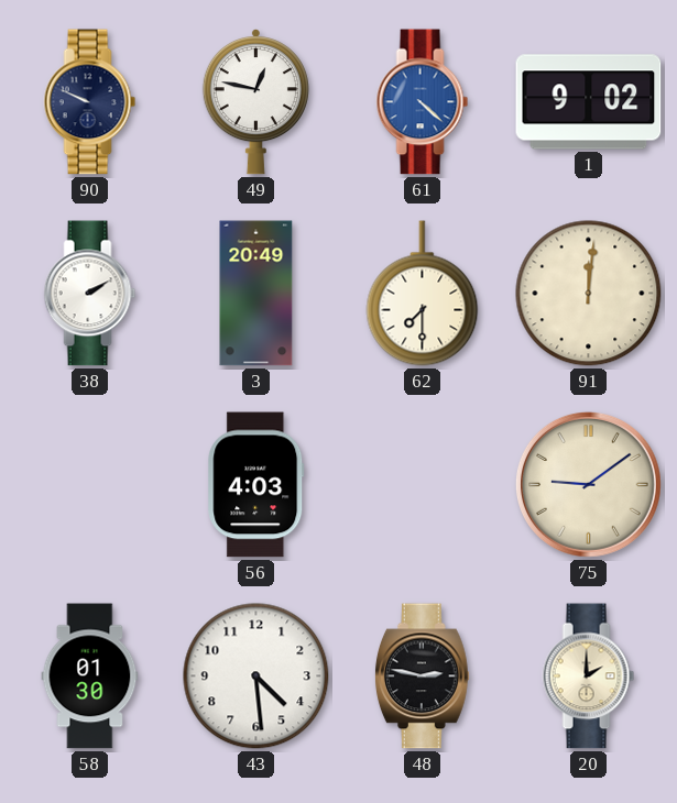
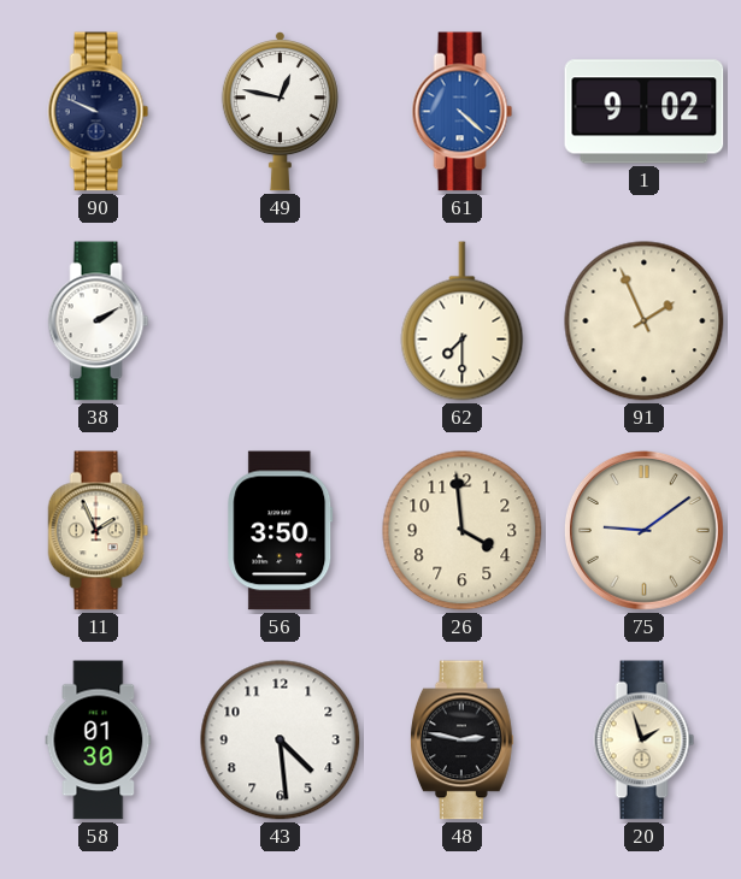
3: 20:49 -> none
91: 12:01 -> 1:56
11: none -> 1:56
56: 4:03 -> 3:50
26: none -> 3:59
20: 2:00 -> 1:57
